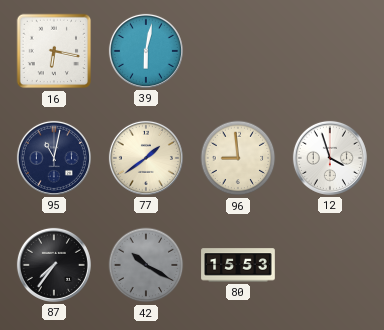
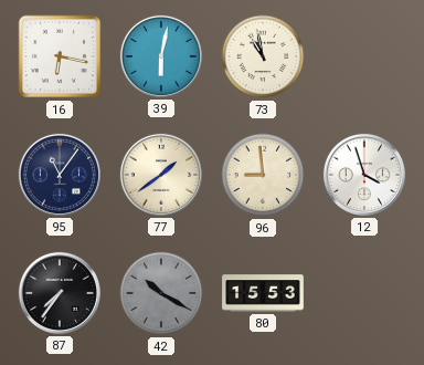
73: none -> 10:58
95: 11:02 -> 11:06
